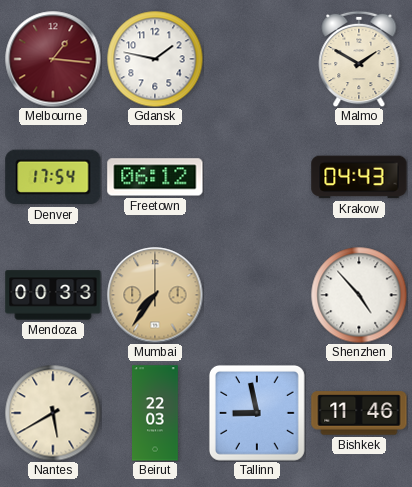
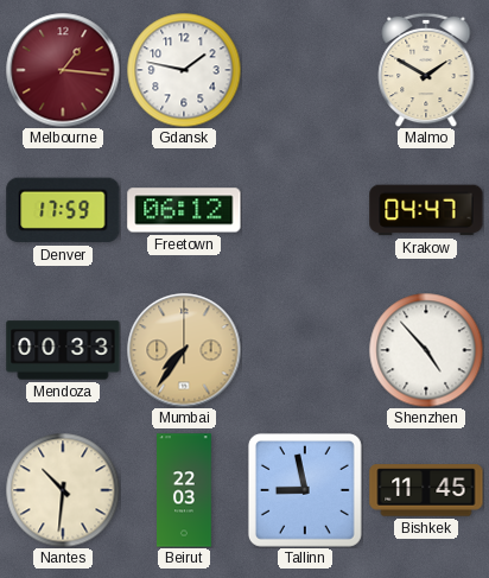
Denver: 17:54 -> 17:59
Krakow: 04:43 -> 04:47
Nantes: 5:40 -> 10:31
Bishkek: 11:46 -> 11:45
